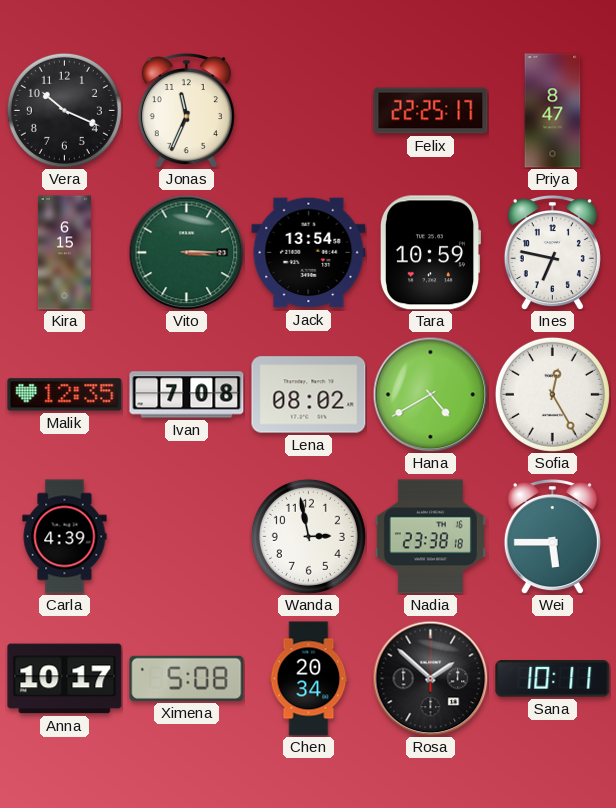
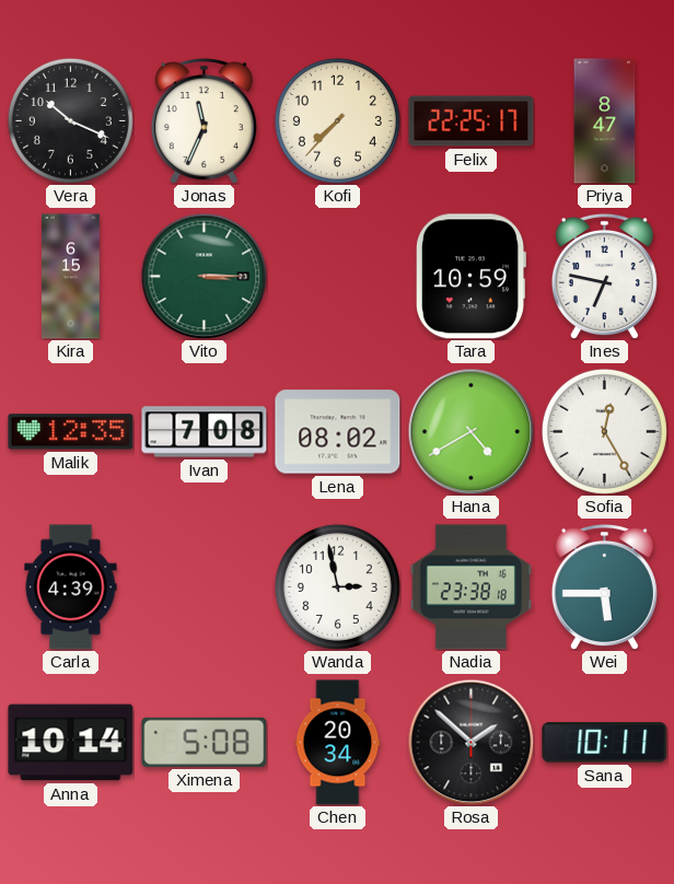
Kofi: none -> 7:37
Jack: 13:54 -> none
Anna: 10:17 -> 10:14
